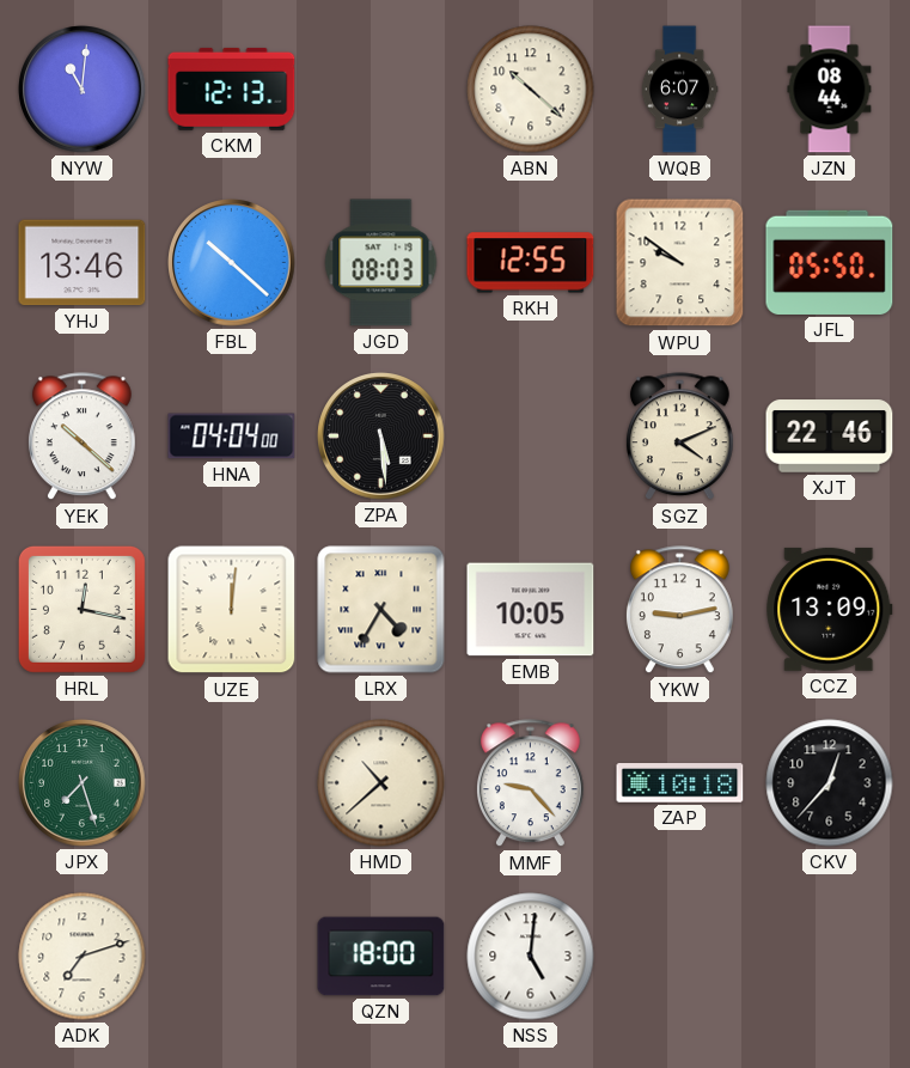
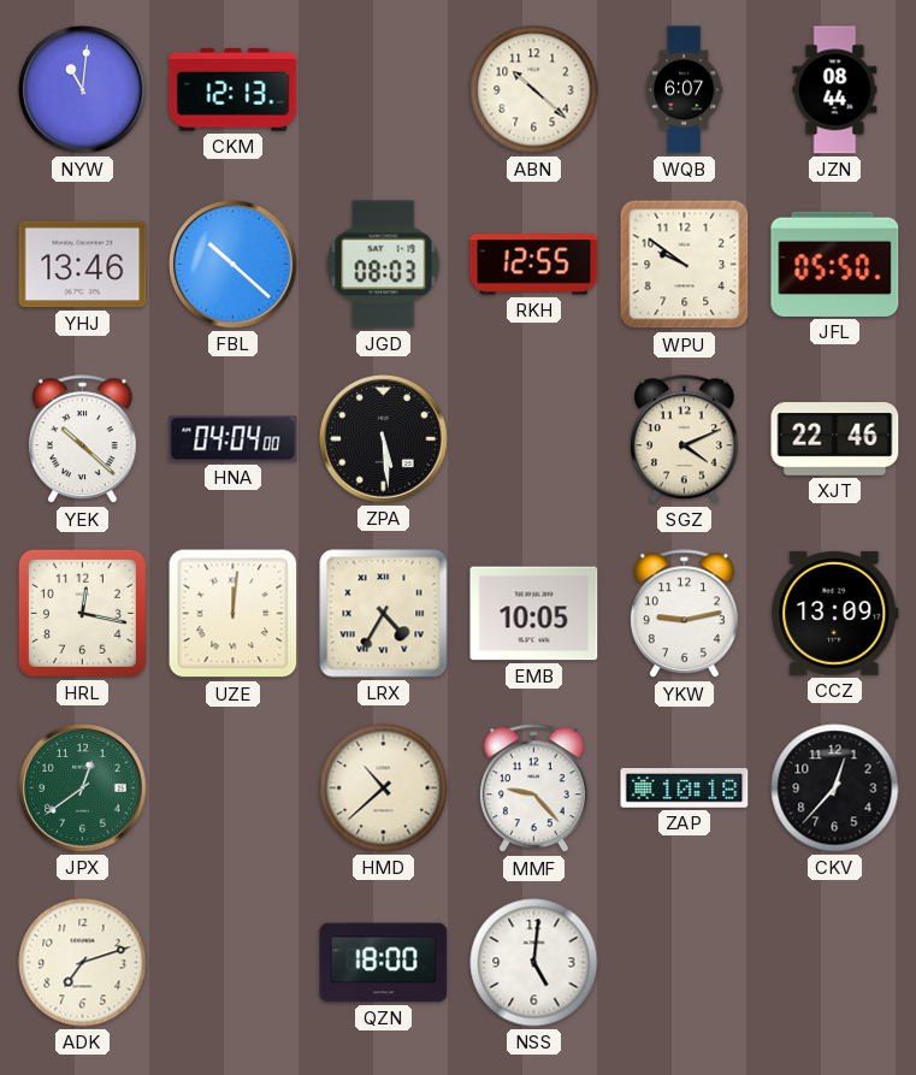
JPX: 7:27 -> 12:39
